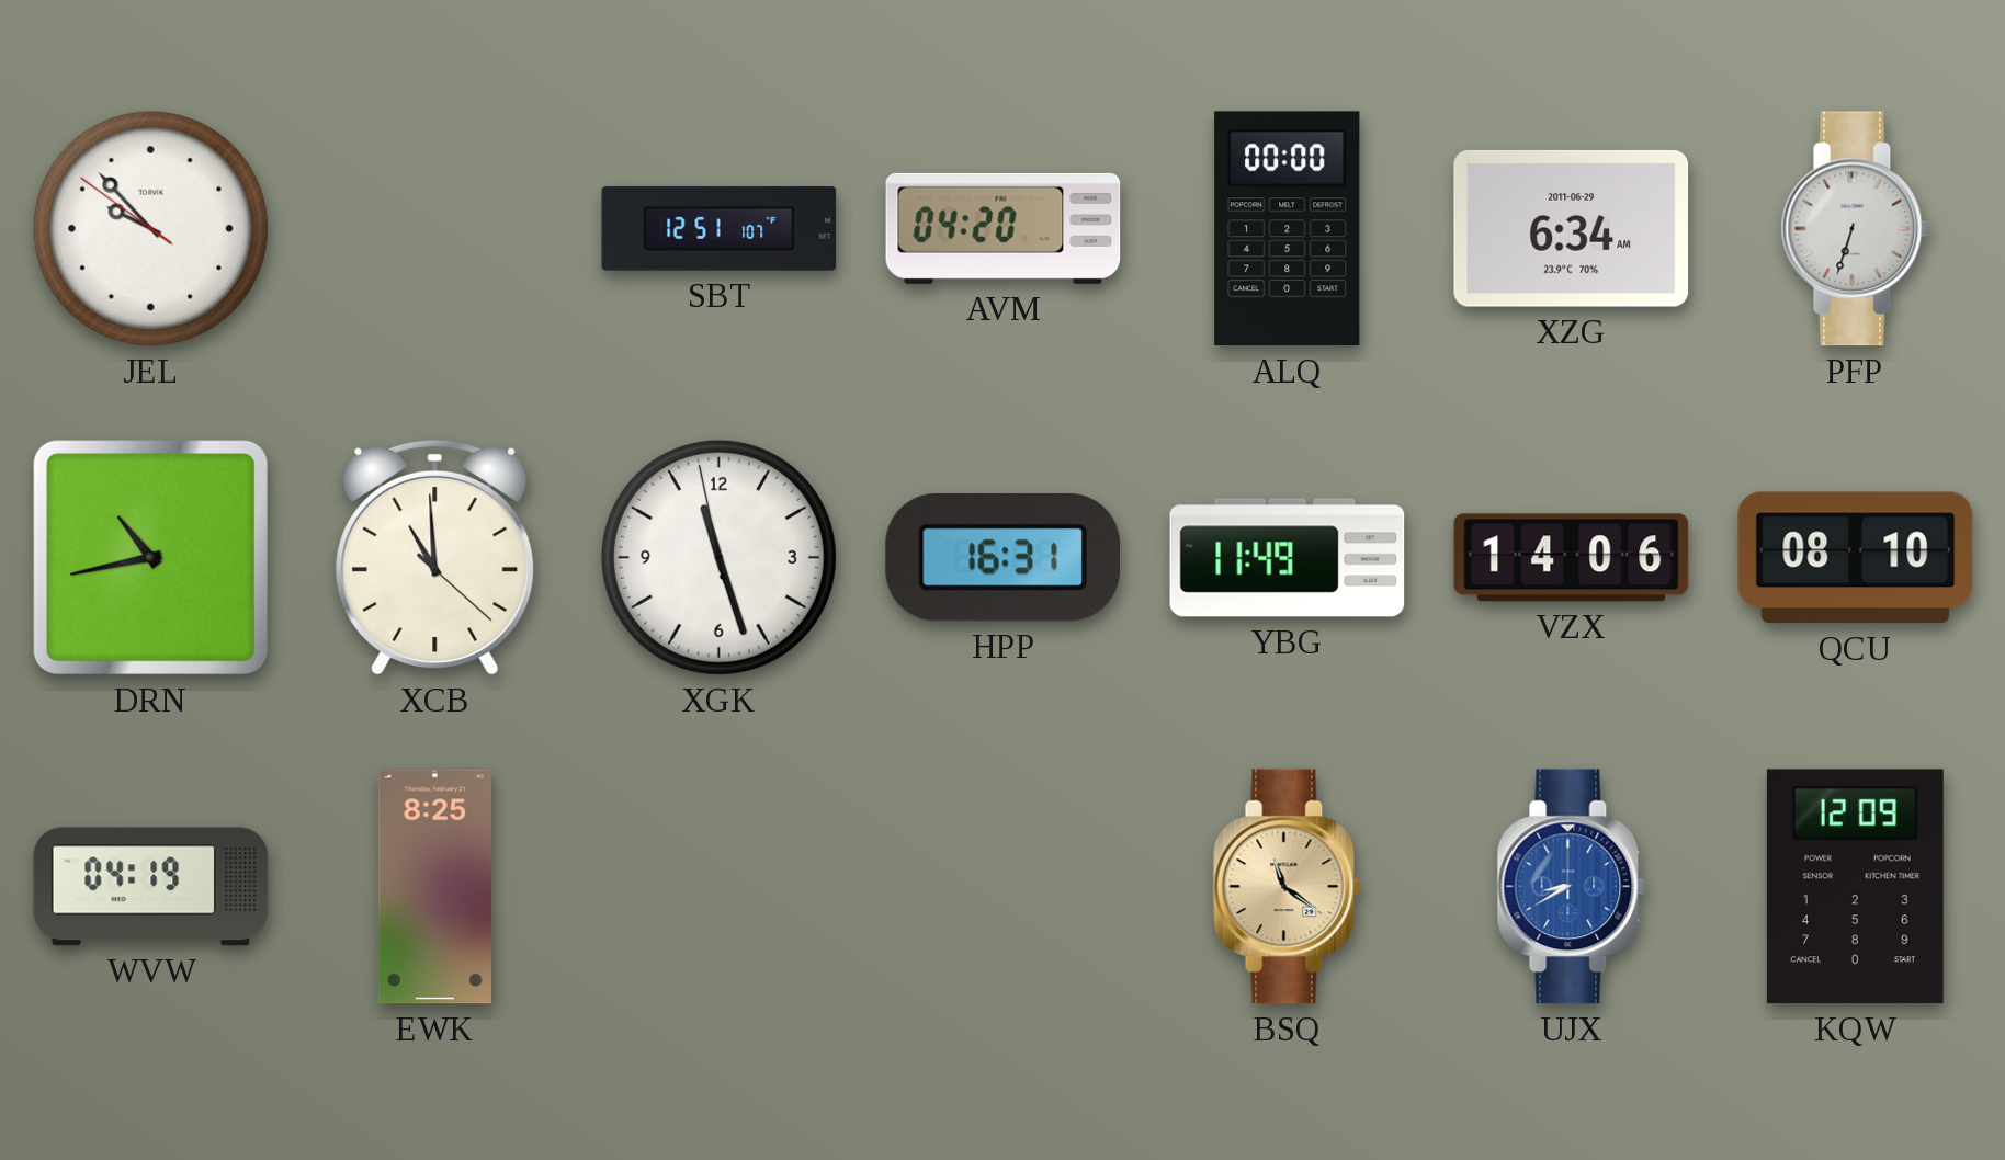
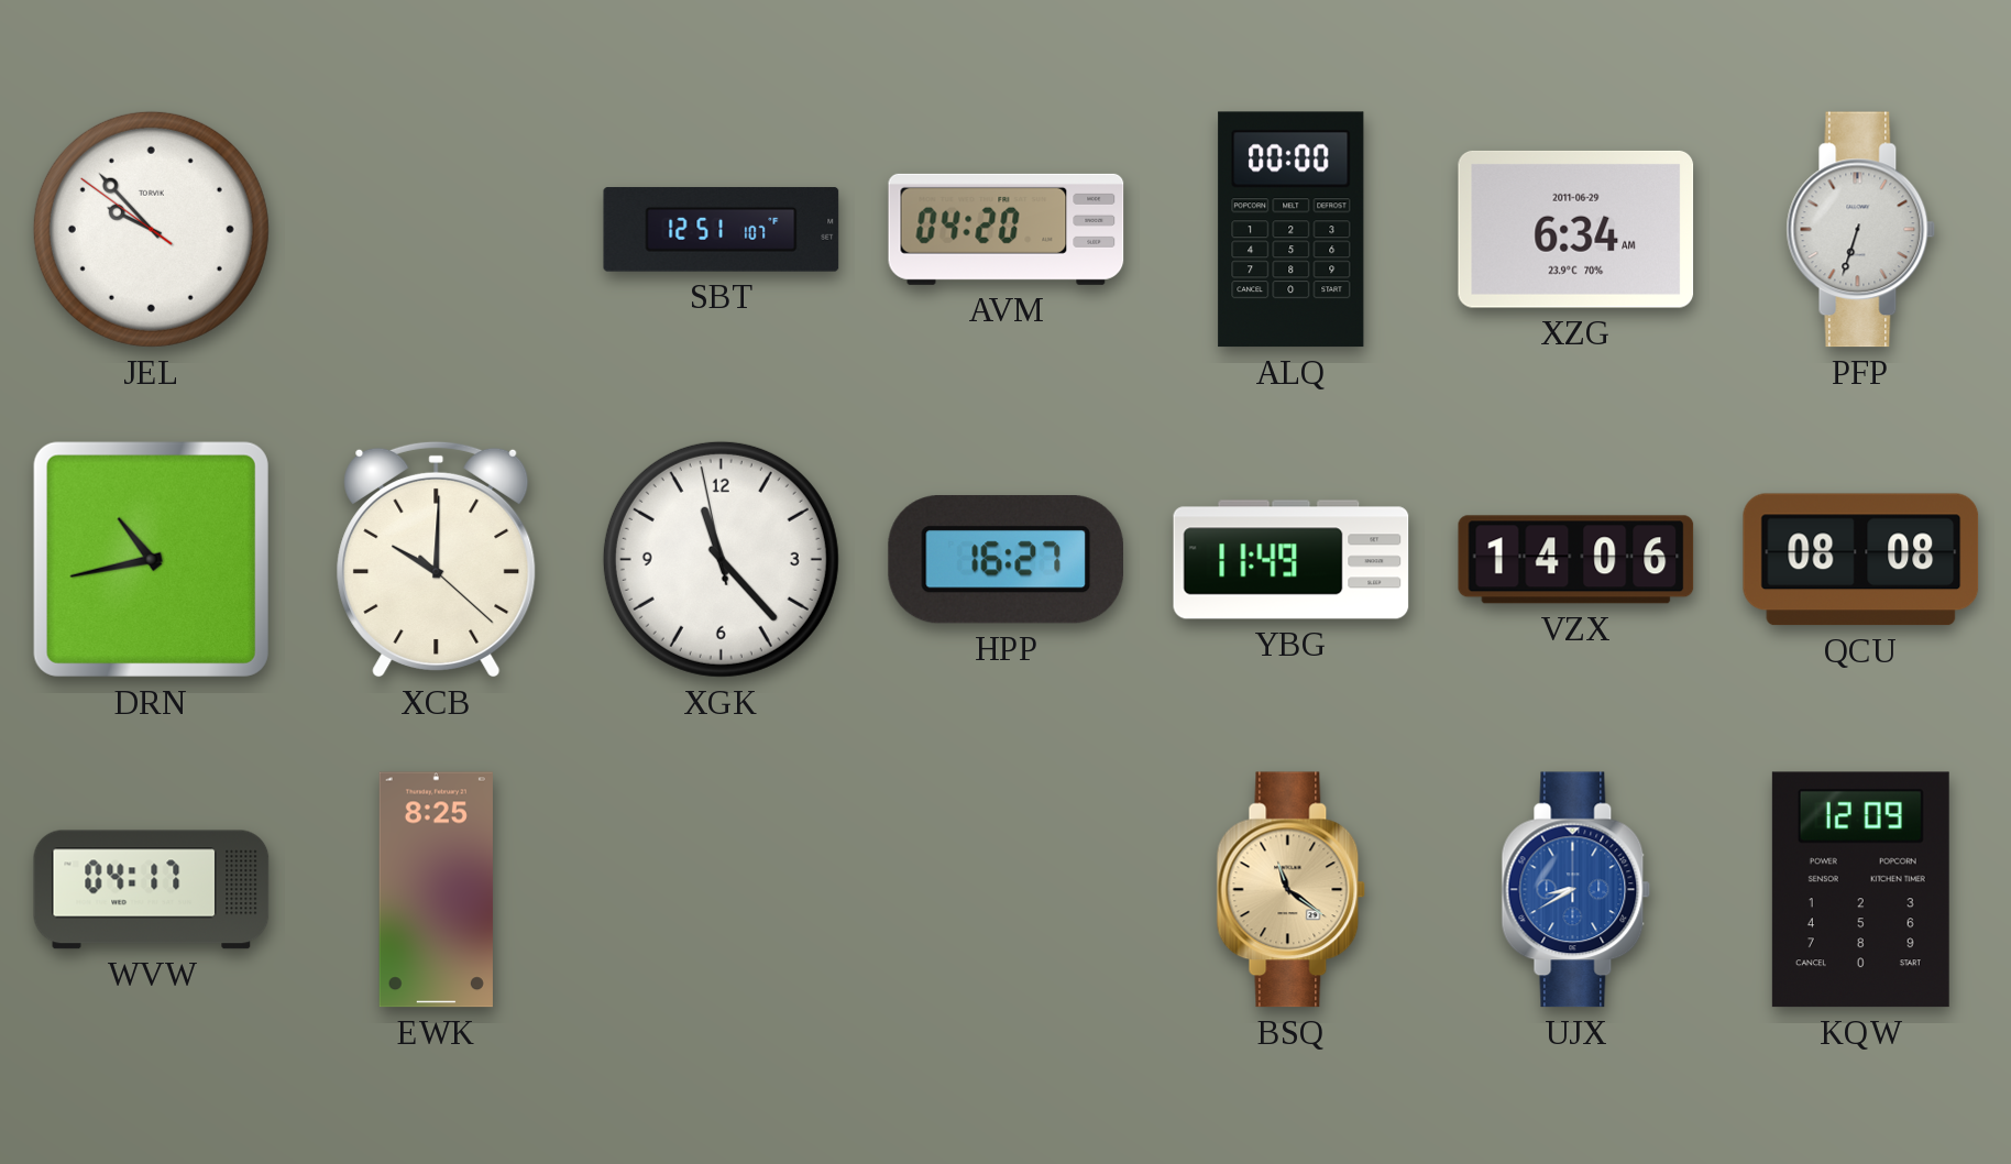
XCB: 10:59 -> 10:00
XGK: 11:26 -> 11:22
HPP: 16:31 -> 16:27
QCU: 08:10 -> 08:08
WVW: 04:19 -> 04:17
